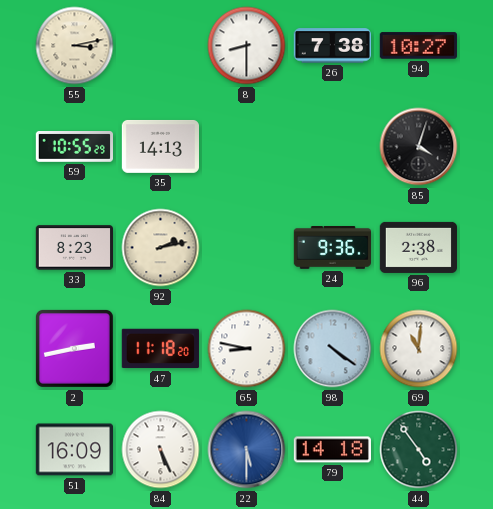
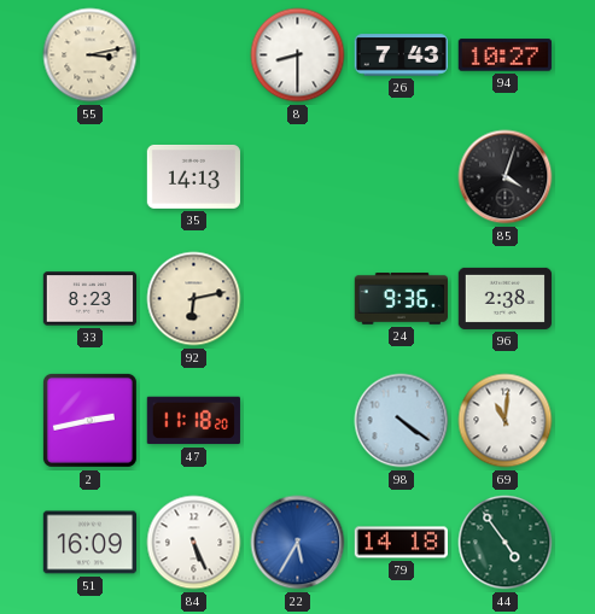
26: 7:38 -> 7:43
59: 10:55 -> none
92: 2:13 -> 6:13
65: 8:47 -> none
22: 5:30 -> 5:35
